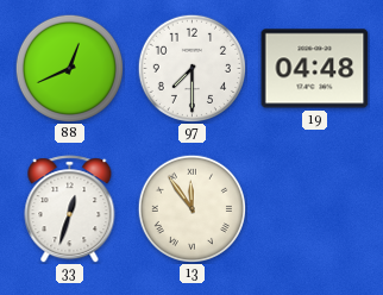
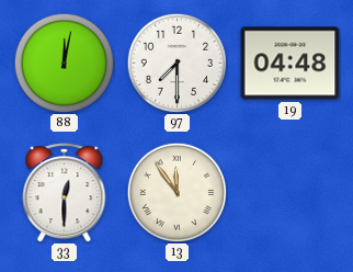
88: 12:41 -> 12:02
33: 12:33 -> 12:30
